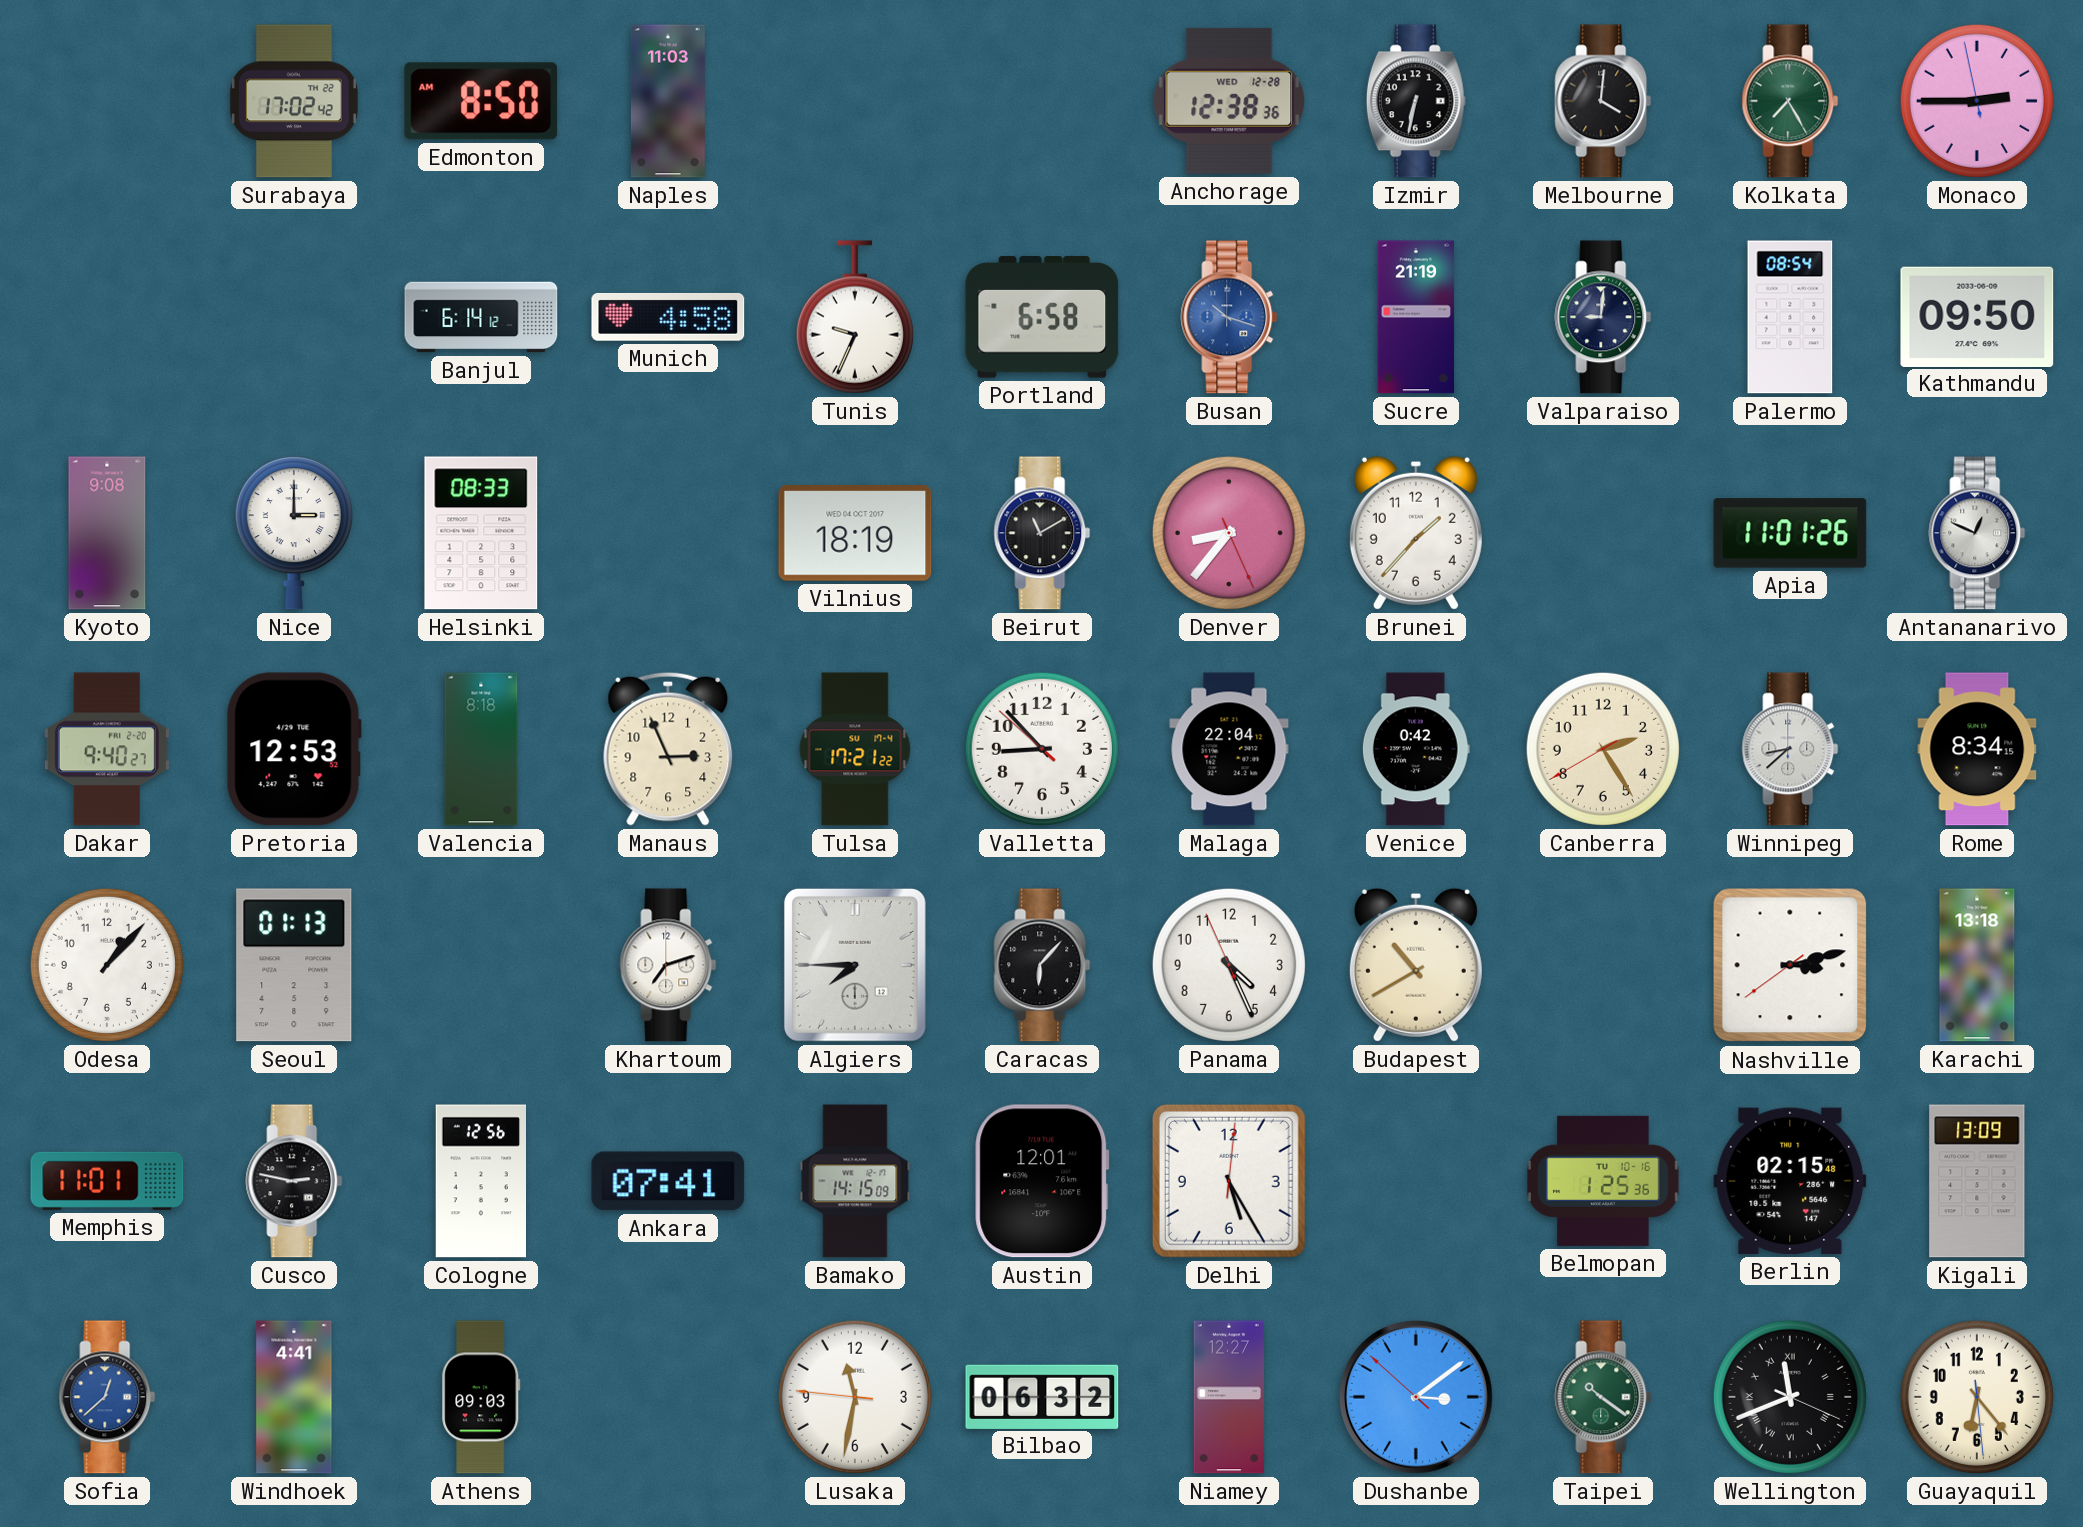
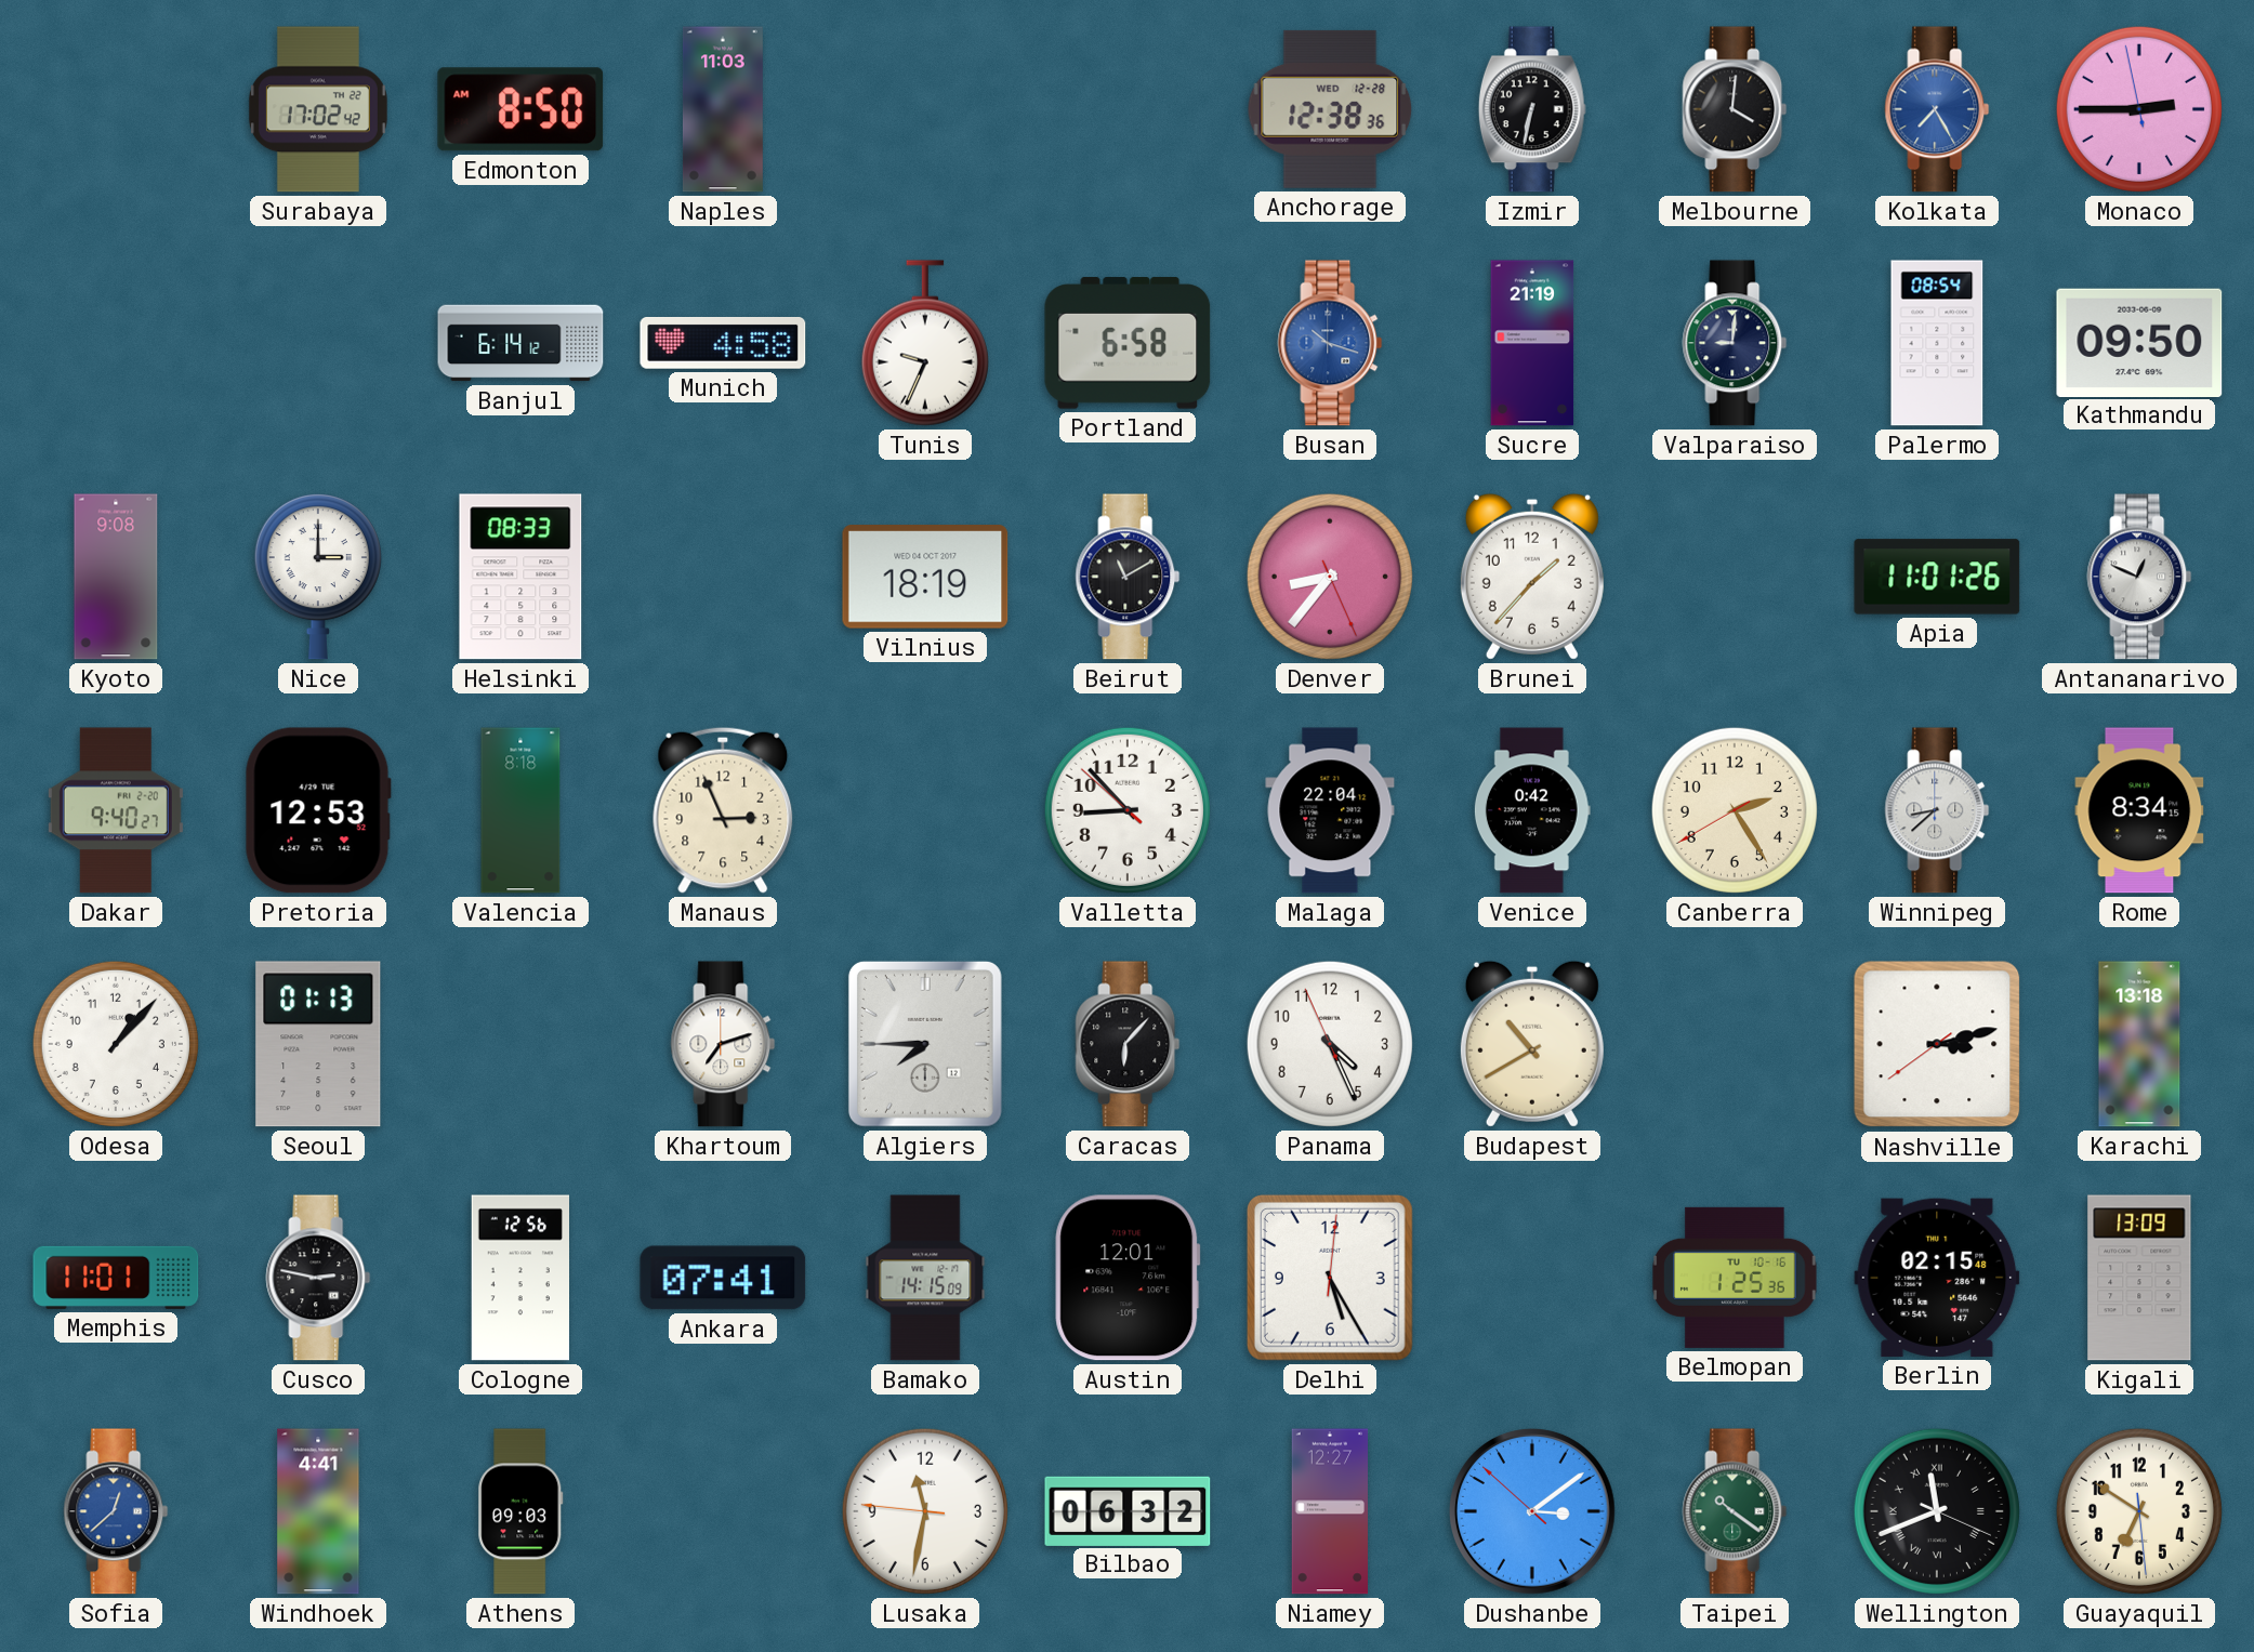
Kolkata dial: green -> blue
Tulsa: 17:21 -> none
Guayaquil: 6:23 -> 6:50
